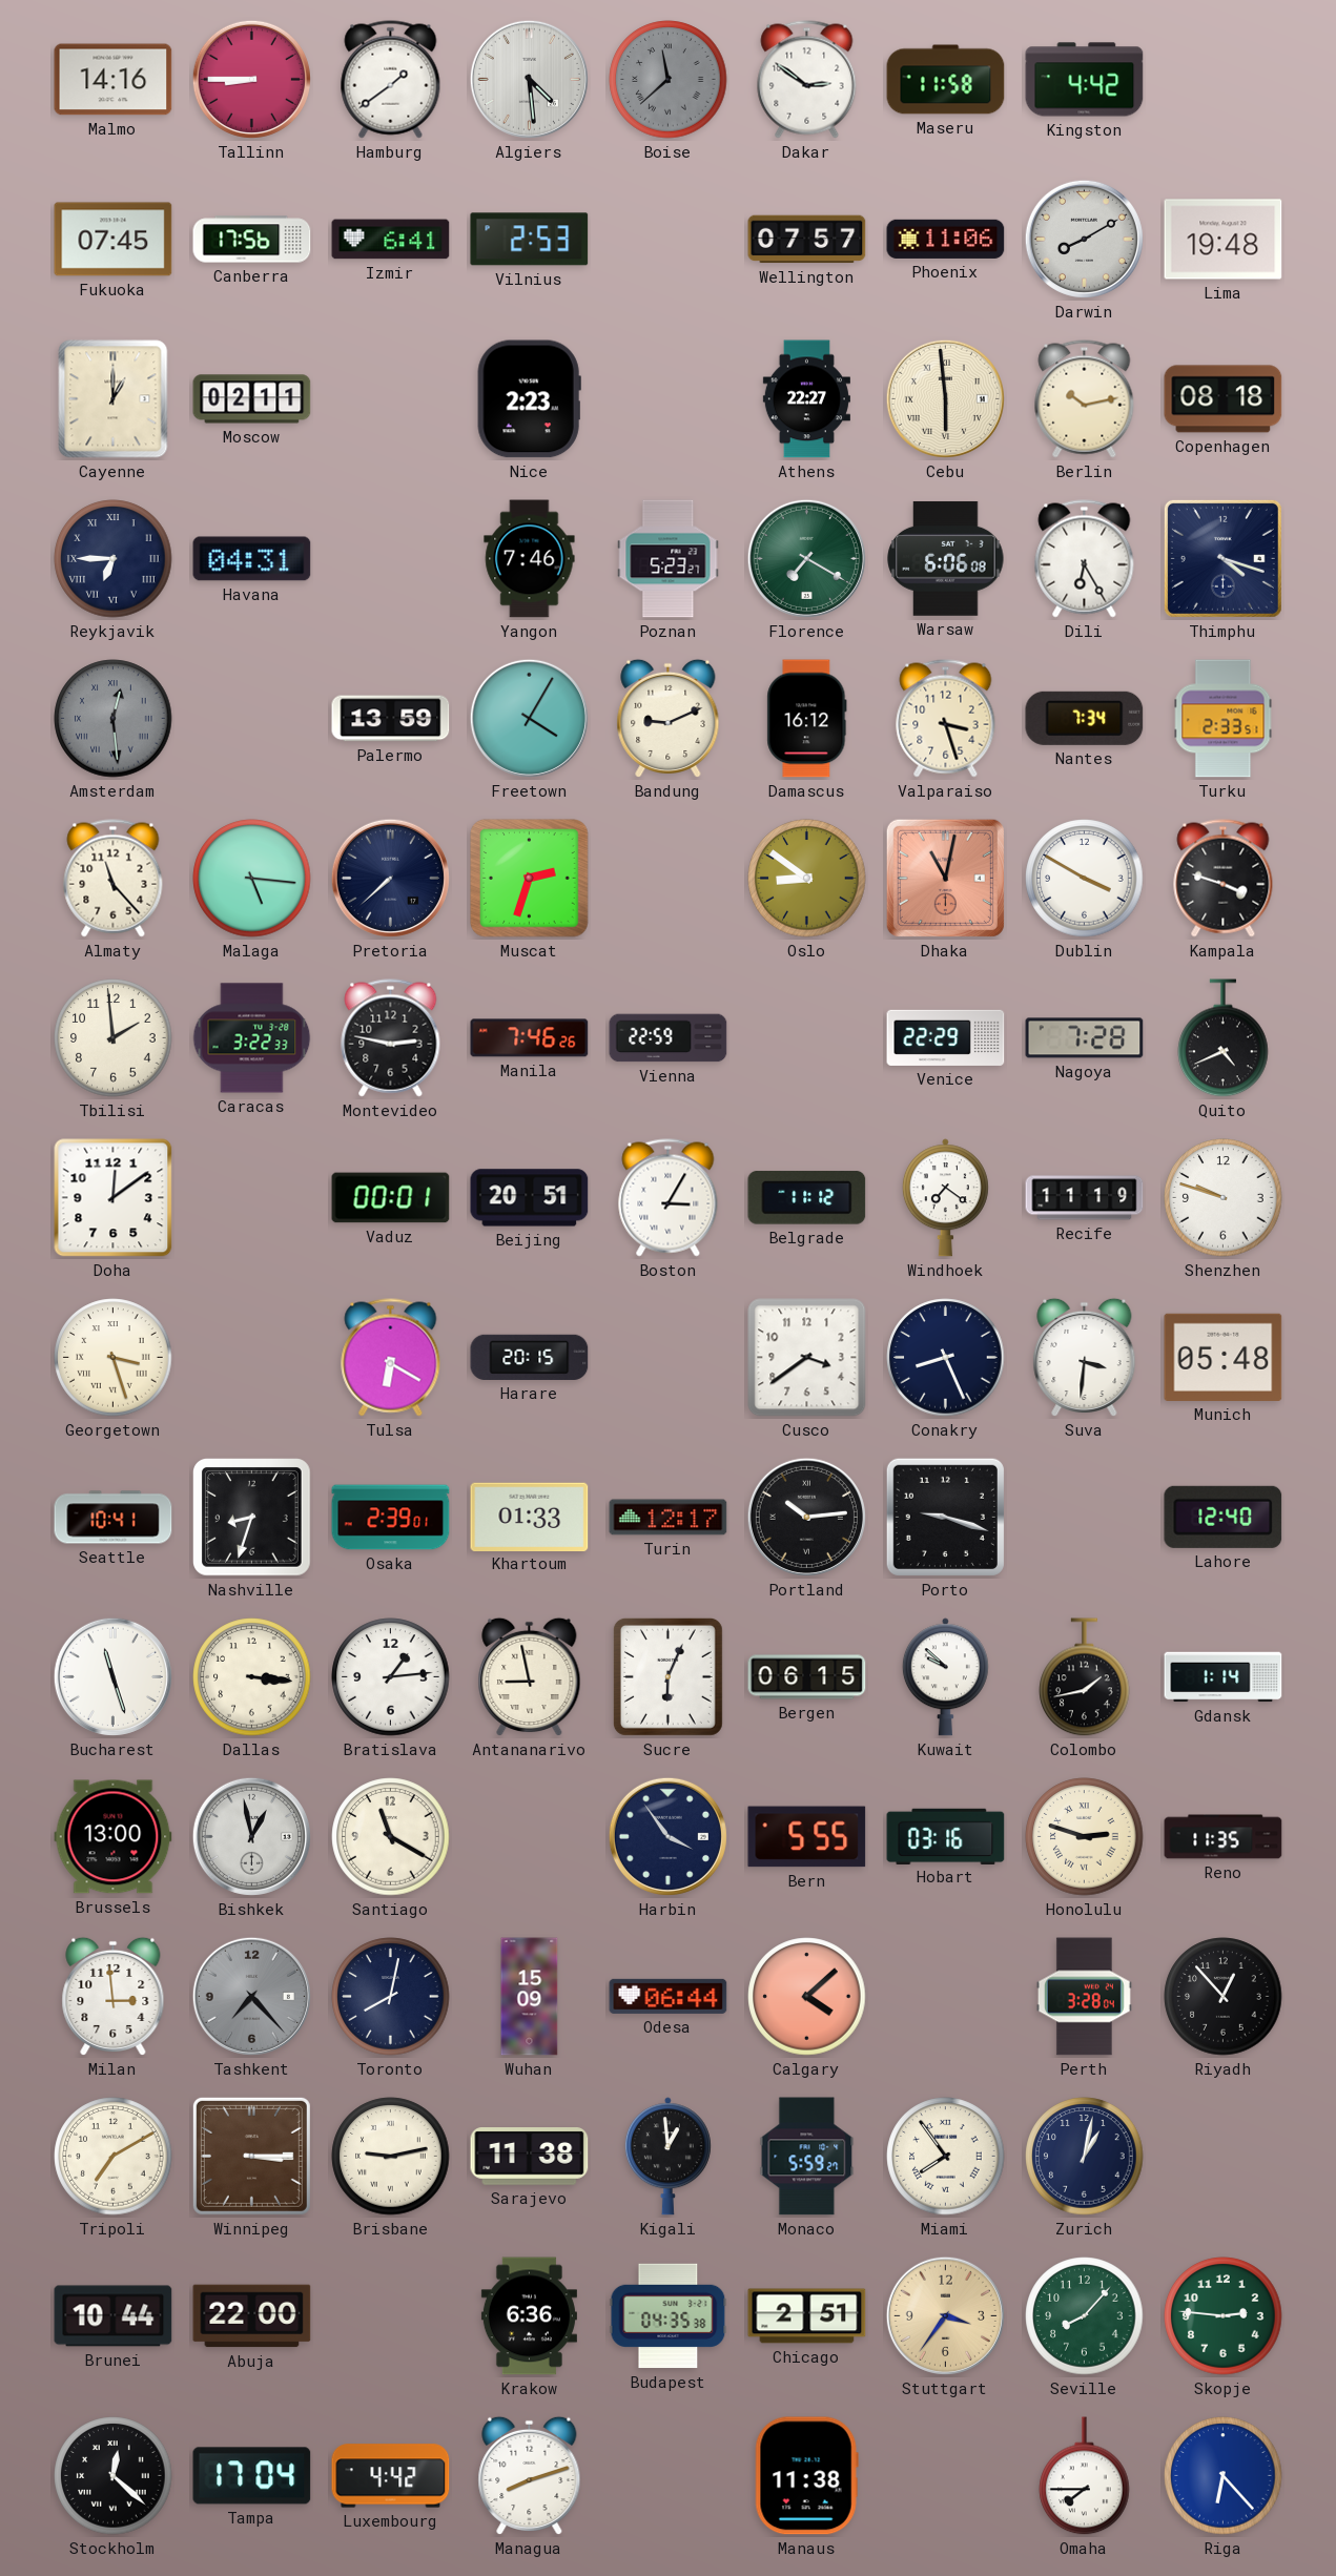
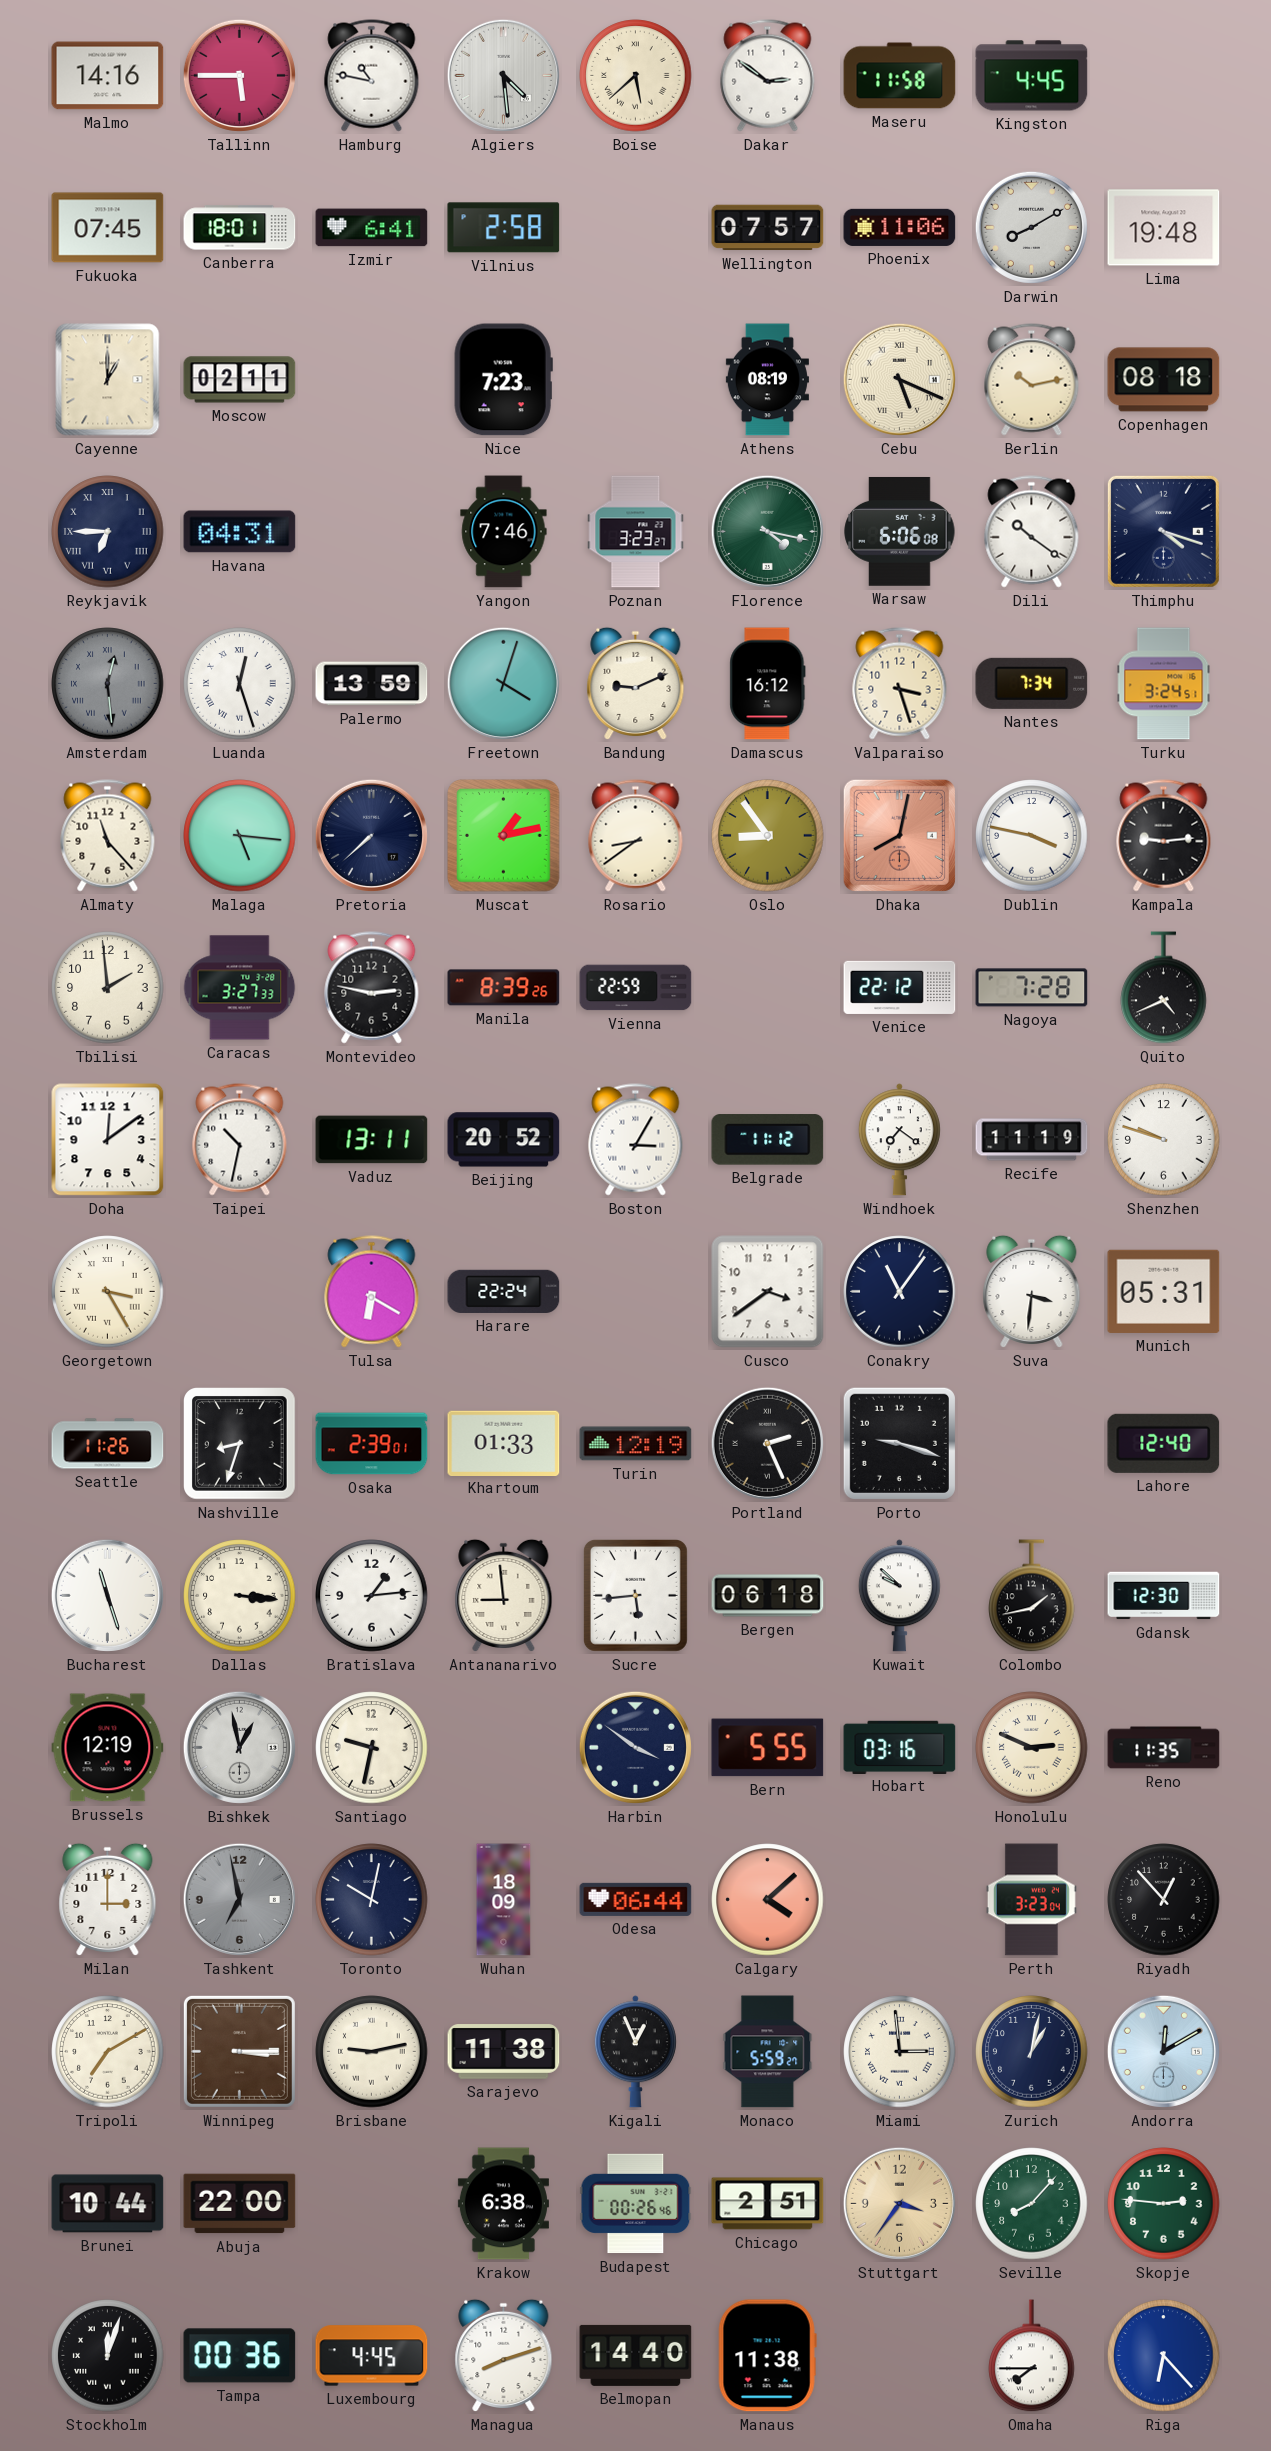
Tallinn: 8:45 -> 5:45
Hamburg: 1:39 -> 10:47
Boise: 11:38 -> 5:38
Boise dial: grey -> cream
Kingston: 4:42 -> 4:45
Canberra: 17:56 -> 18:01
Vilnius: 2:53 -> 2:58
Nice: 2:23 -> 7:23
Athens: 22:27 -> 08:19
Cebu: 5:59 -> 5:19
Poznan: 5:23 -> 3:23
Florence: 7:20 -> 4:17
Dili: 6:25 -> 10:21
Luanda: none -> 12:27
Freetown: 4:05 -> 4:03
Turku: 2:33 -> 3:24
Muscat: 2:33 -> 1:13
Rosario: none -> 8:39
Oslo: 8:51 -> 8:54
Dhaka: 11:02 -> 8:02
Dublin: 3:50 -> 3:47
Kampala: 3:48 -> 9:14
Caracas: 3:22 -> 3:27
Manila: 7:46 -> 8:39
Venice: 22:29 -> 22:12
Taipei: none -> 10:32
Vaduz: 00:01 -> 13:11
Beijing: 20:51 -> 20:52
Georgetown: 3:27 -> 3:25
Harare: 20:15 -> 22:24
Conakry: 8:26 -> 11:06
Munich: 05:48 -> 05:31
Seattle: 10:41 -> 11:26
Turin: 12:17 -> 12:19
Portland: 10:14 -> 2:26
Antananarivo: 8:58 -> 8:59
Sucre: 6:04 -> 5:44
Bergen: 06:15 -> 06:18
Gdansk: 1:14 -> 12:30
Brussels: 13:00 -> 12:19
Santiago: 11:20 -> 9:32
Harbin: 3:54 -> 3:51
Honolulu: 2:48 -> 2:49
Milan: 2:59 -> 3:00
Tashkent: 7:23 -> 6:58
Toronto: 8:02 -> 10:02
Wuhan: 15:09 -> 18:09
Perth: 3:28 -> 3:23
Kigali: 12:59 -> 12:56
Miami: 7:54 -> 2:59
Andorra: none -> 12:10
Krakow: 6:36 -> 6:38
Budapest: 04:35 -> 00:26
Stockholm: 12:22 -> 12:03
Tampa: 17:04 -> 00:36
Luxembourg: 4:42 -> 4:45
Belmopan: none -> 14:40
